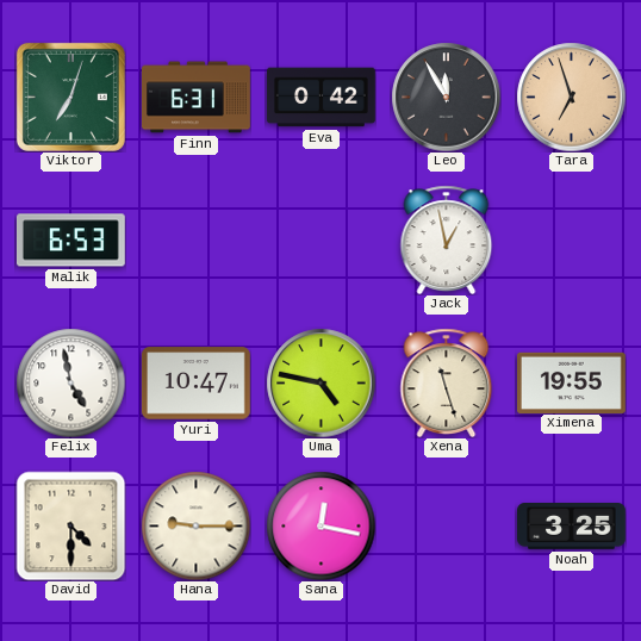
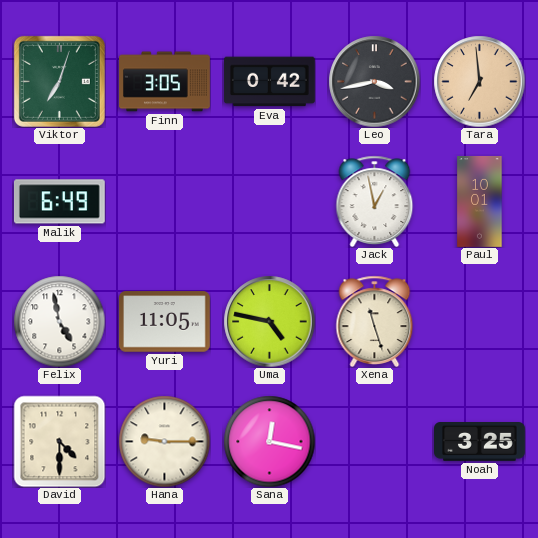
Finn: 6:31 -> 3:05
Leo: 11:55 -> 3:43
Tara: 6:57 -> 6:59
Malik: 6:53 -> 6:49
Paul: none -> 10:01
Yuri: 10:47 -> 11:05
Ximena: 19:55 -> none
